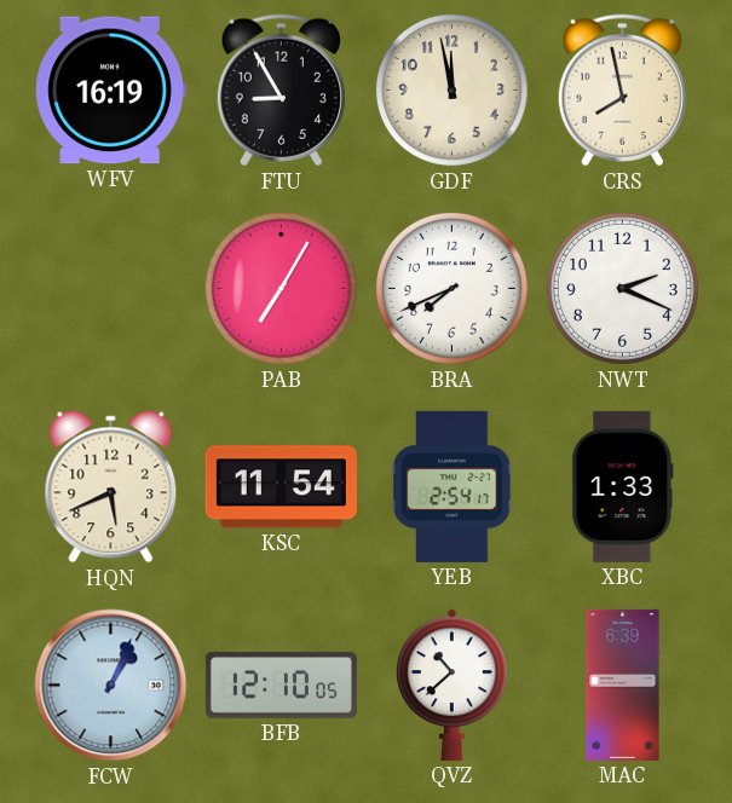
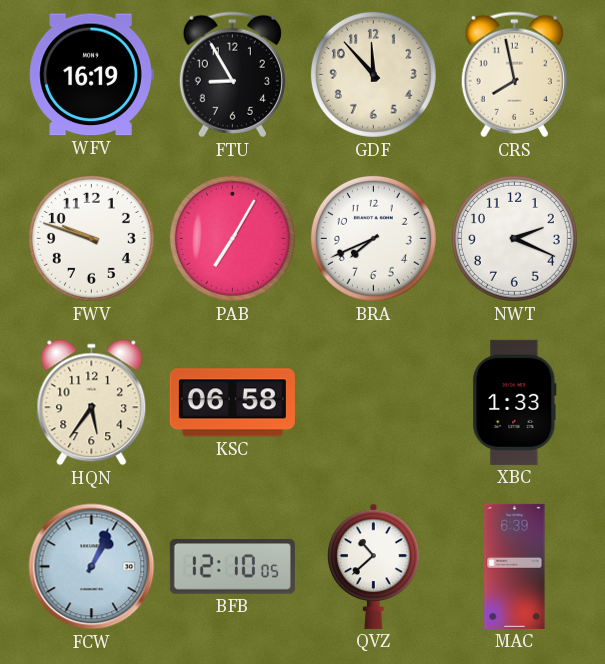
GDF: 11:58 -> 11:53
FWV: none -> 9:48
HQN: 5:41 -> 5:36
KSC: 11:54 -> 06:58
YEB: 2:54 -> none
